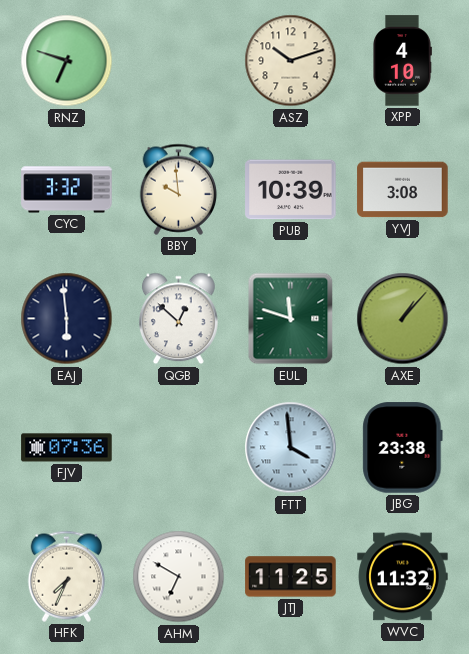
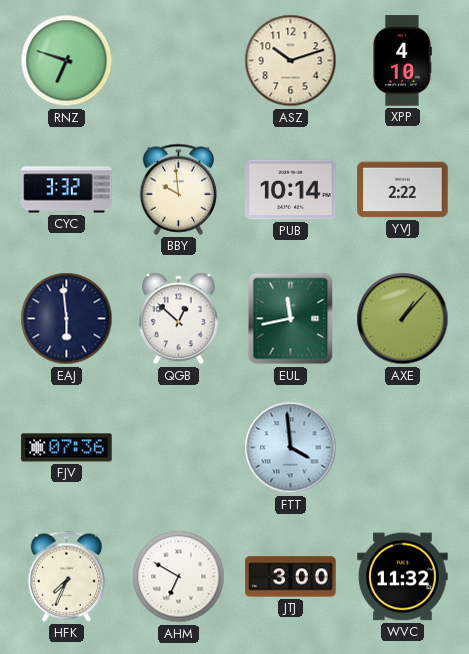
PUB: 10:39 -> 10:14
YVJ: 3:08 -> 2:22
EUL: 11:48 -> 11:43
JBG: 23:38 -> none
JTJ: 11:25 -> 3:00
